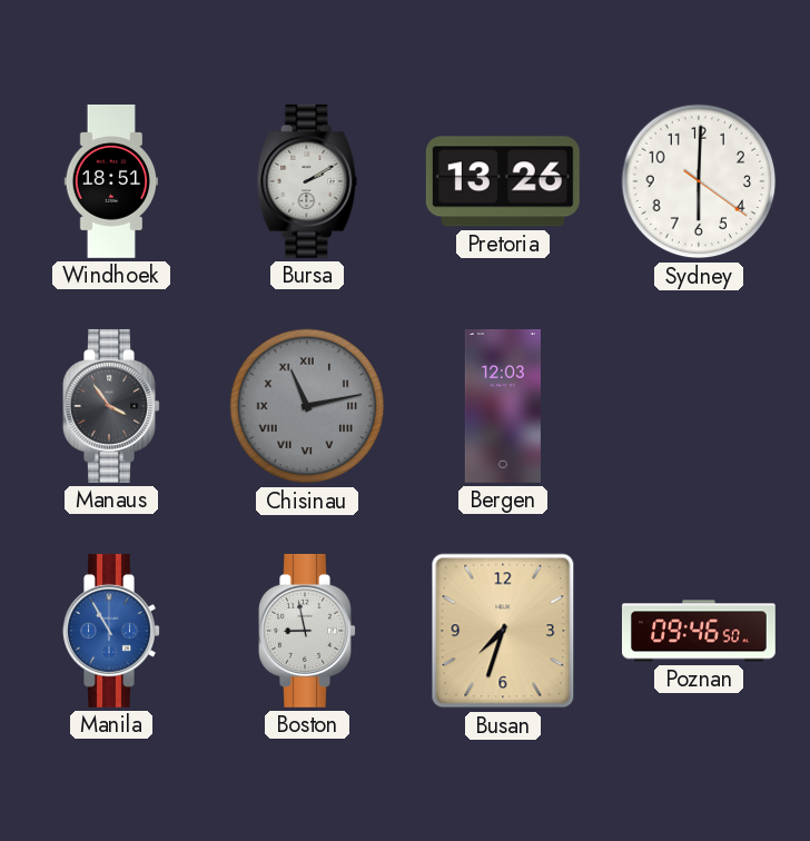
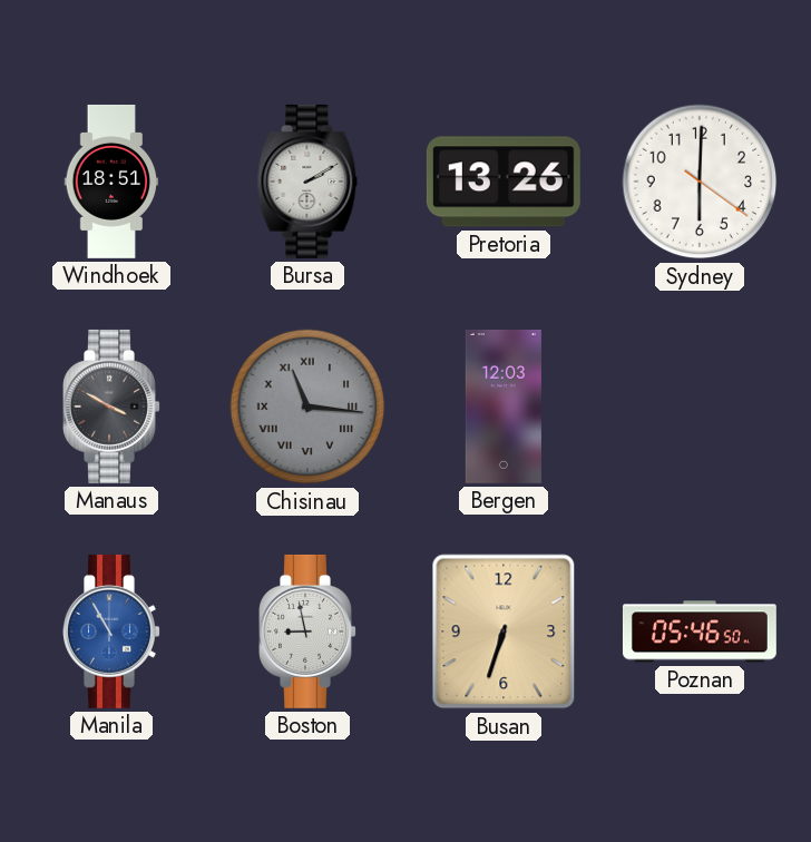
Manaus: 3:54 -> 3:50
Chisinau: 11:13 -> 11:16
Busan: 7:33 -> 6:33
Poznan: 09:46 -> 05:46
